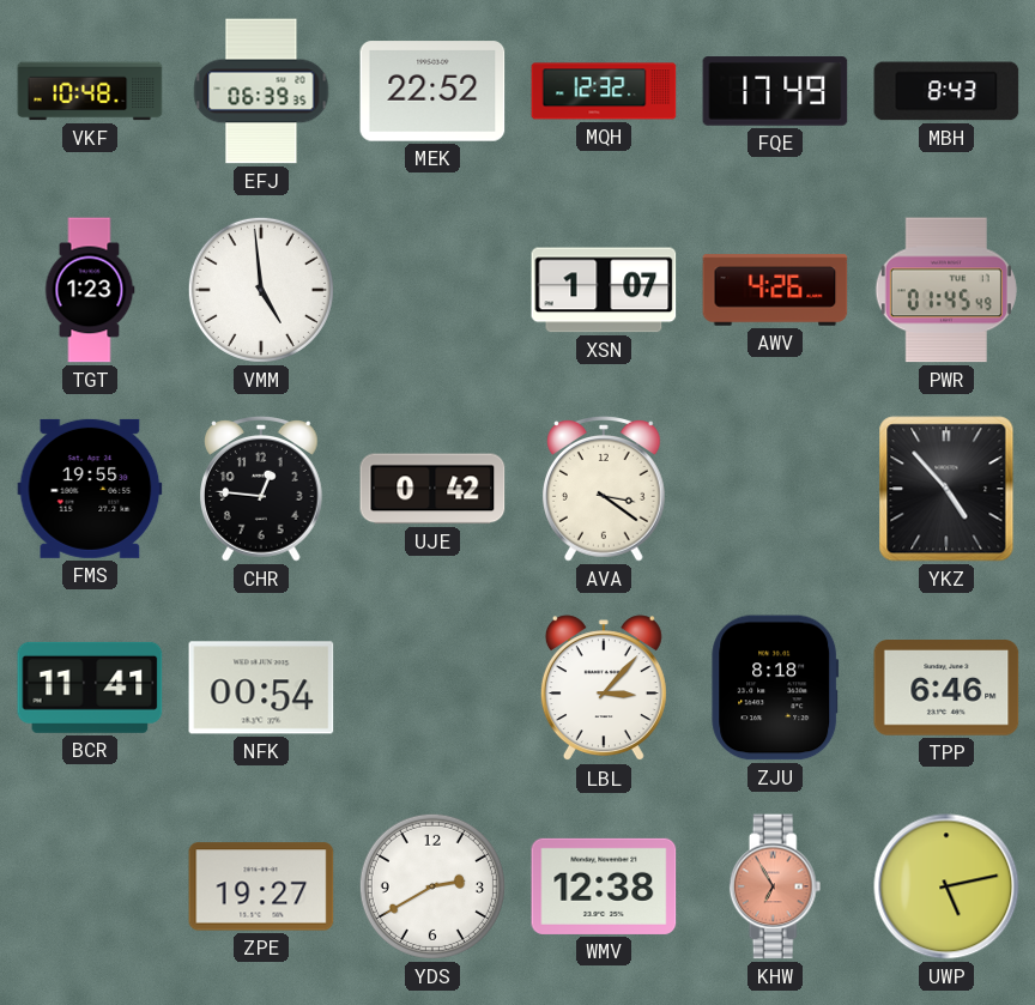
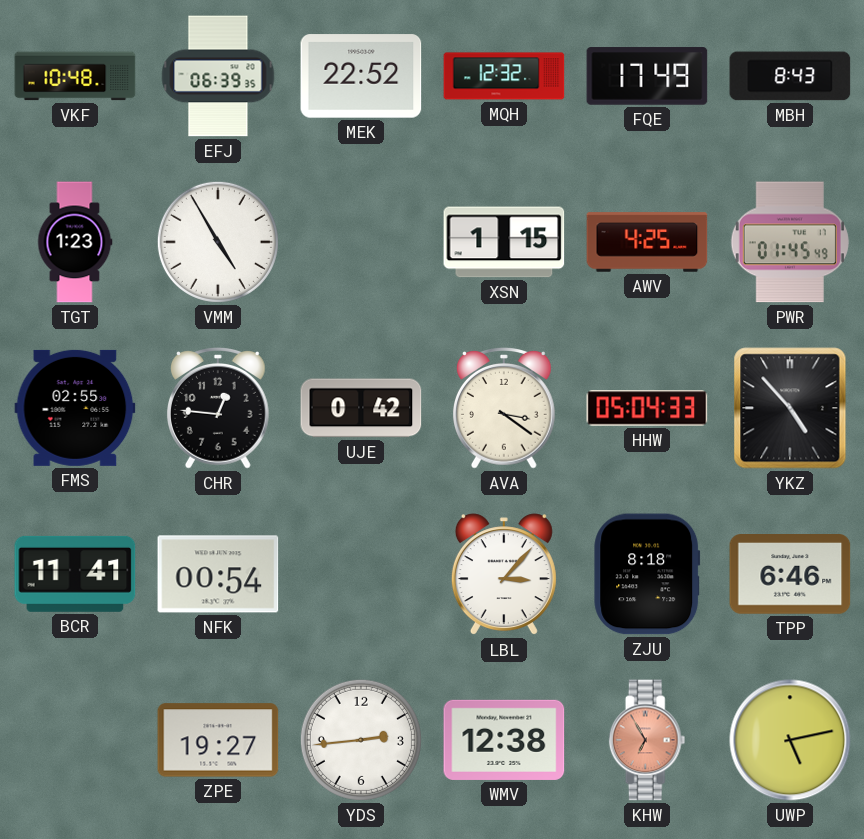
VMM: 4:59 -> 4:55
XSN: 1:07 -> 1:15
AWV: 4:26 -> 4:25
FMS: 19:55 -> 02:55
HHW: none -> 05:04
YDS: 2:40 -> 2:44
